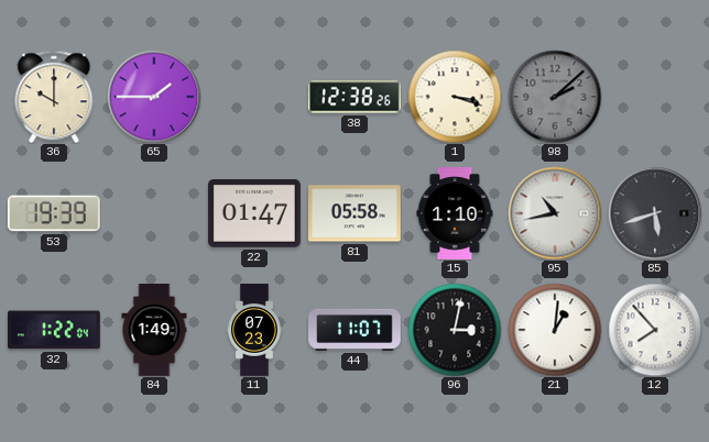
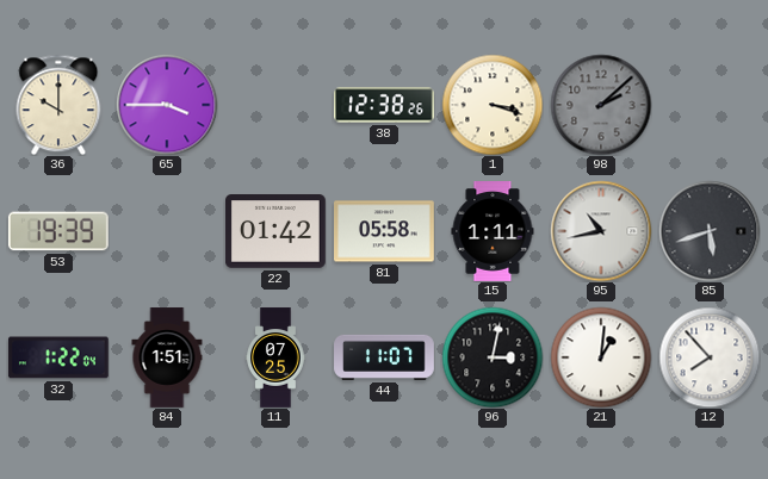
65: 1:45 -> 3:45
22: 01:47 -> 01:42
15: 1:10 -> 1:11
84: 1:49 -> 1:51
11: 07:23 -> 07:25
